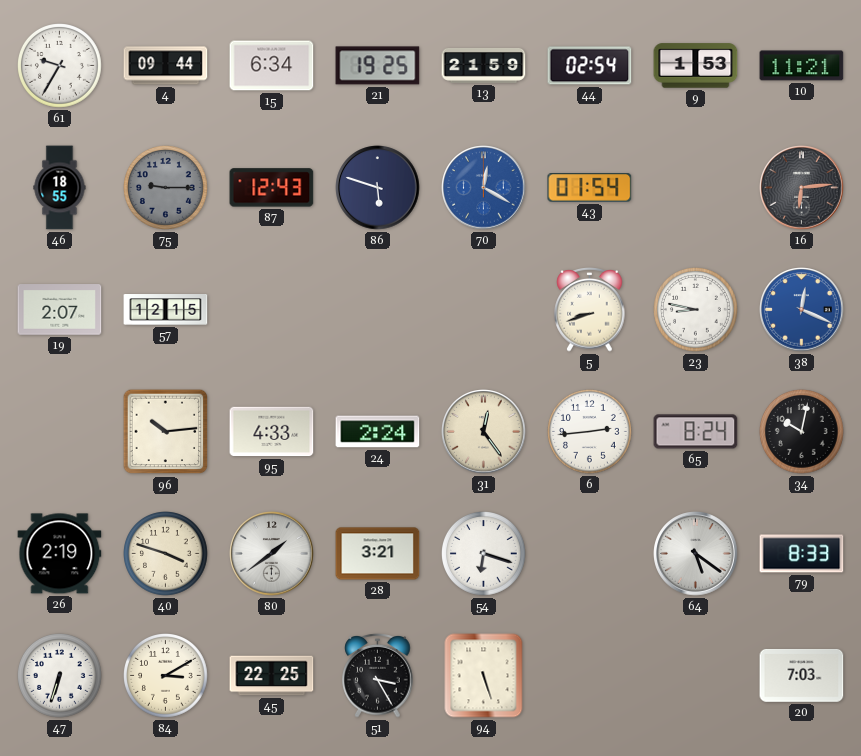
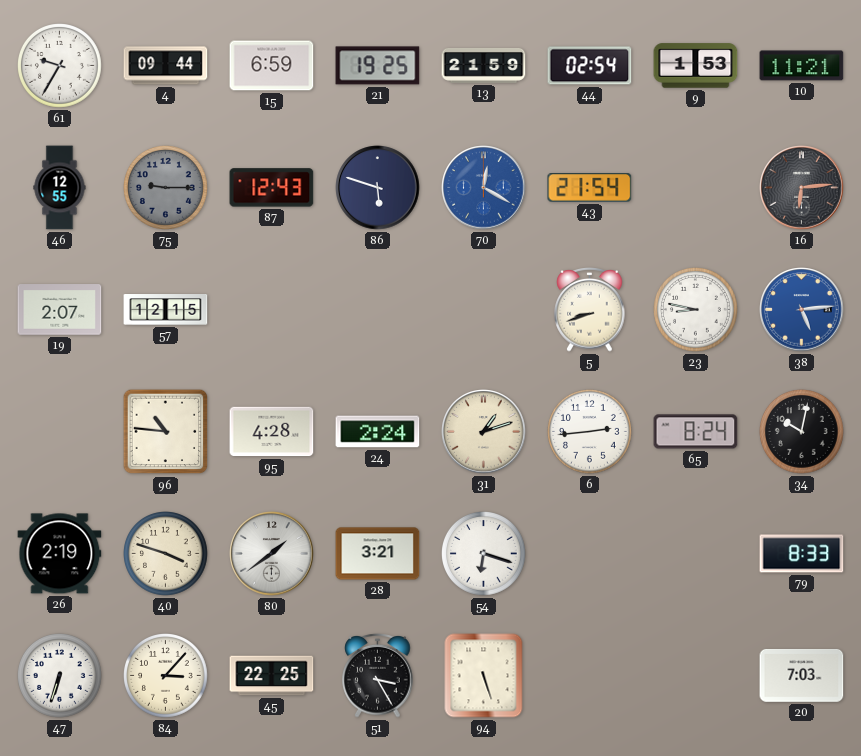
15: 6:34 -> 6:59
46: 18:55 -> 12:55
43: 01:54 -> 21:54
38: 12:19 -> 5:14
96: 10:14 -> 10:46
95: 4:33 -> 4:28
31: 12:24 -> 1:12
64: 5:21 -> none
84: 3:10 -> 3:07
